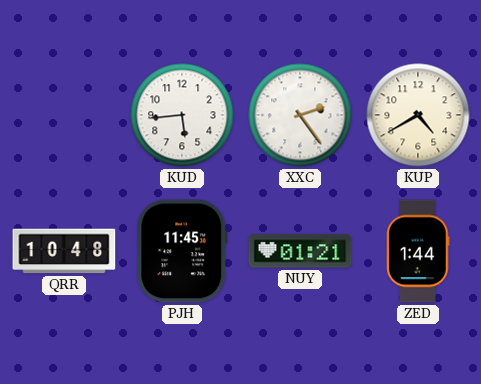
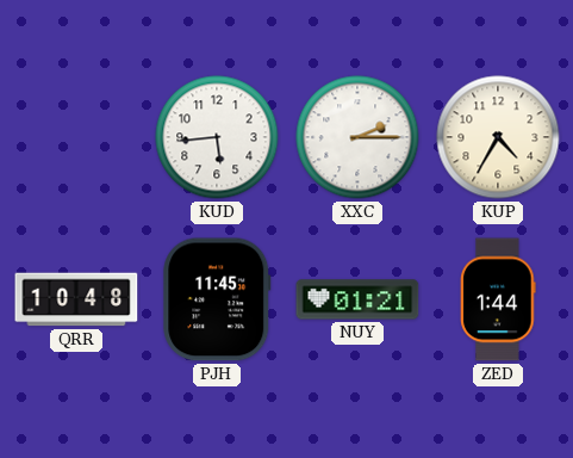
XXC: 2:24 -> 2:15
KUP: 4:40 -> 4:35
